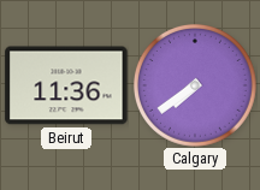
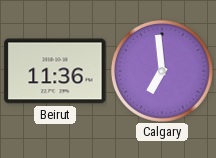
Calgary: 7:39 -> 6:59
